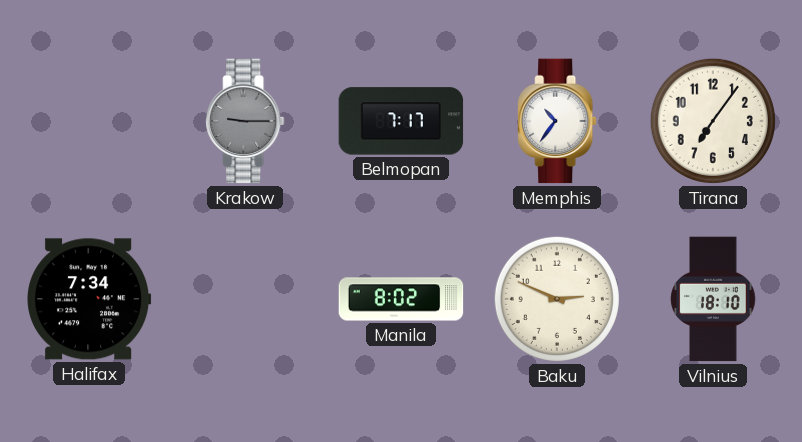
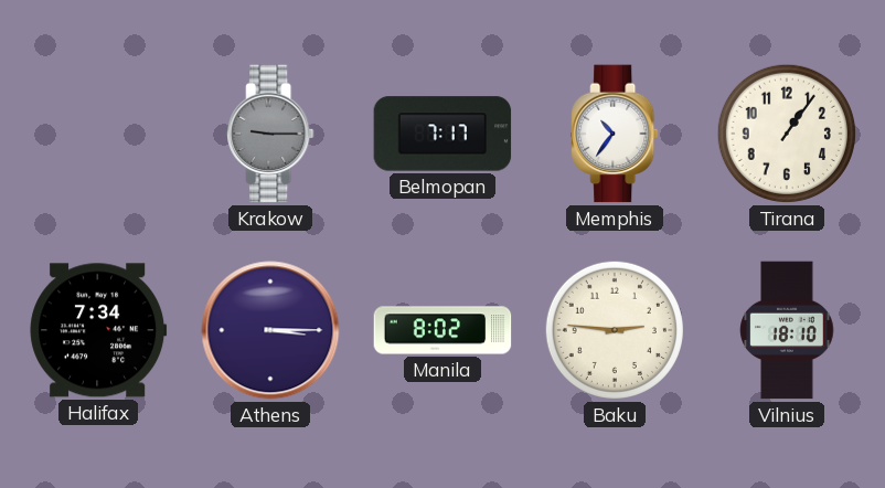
Tirana: 7:06 -> 1:06
Athens: none -> 3:15
Baku: 2:49 -> 2:46
